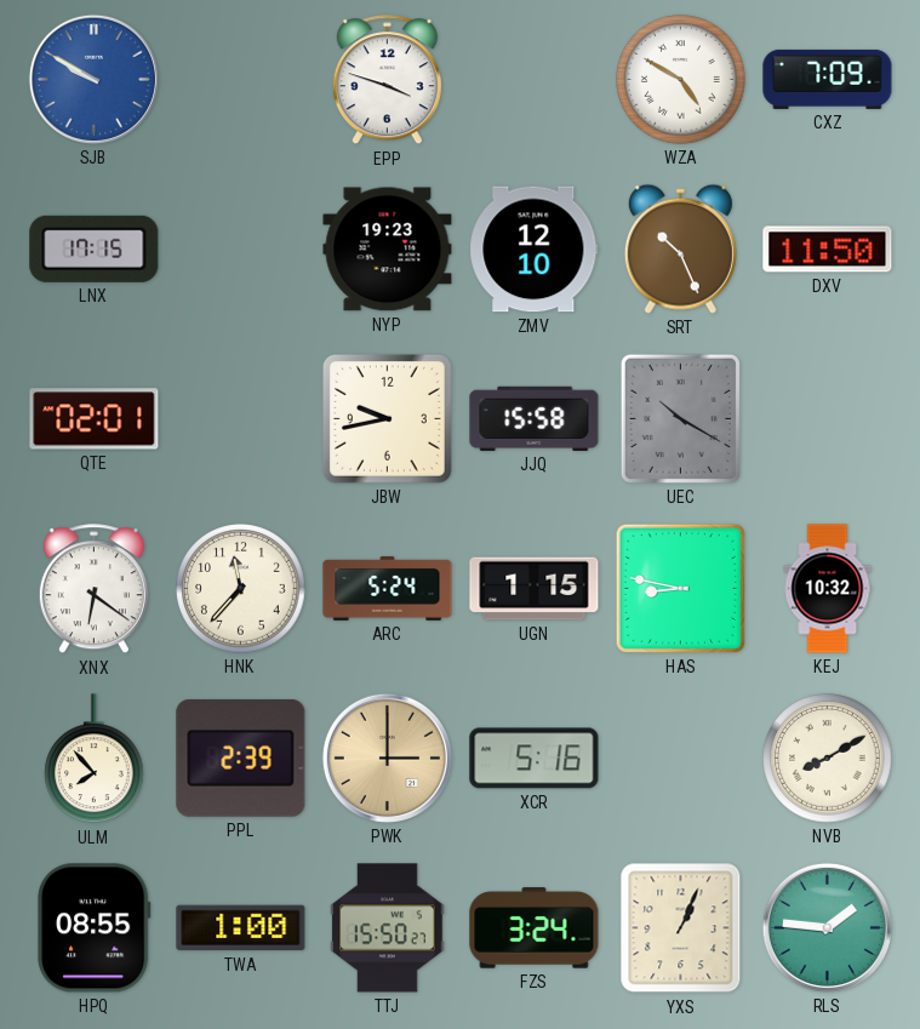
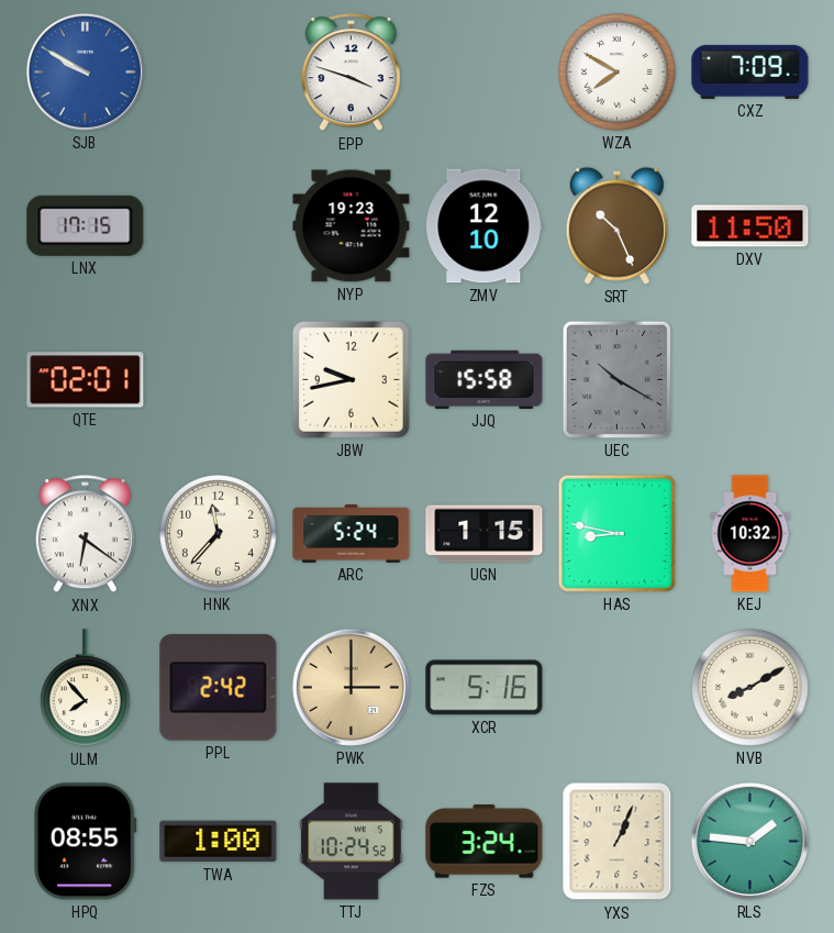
WZA: 4:50 -> 7:50
PPL: 2:39 -> 2:42
TTJ: 15:50 -> 10:24
